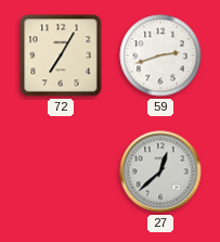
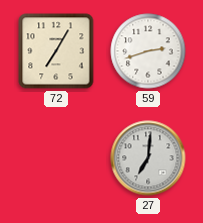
27: 12:38 -> 7:01
